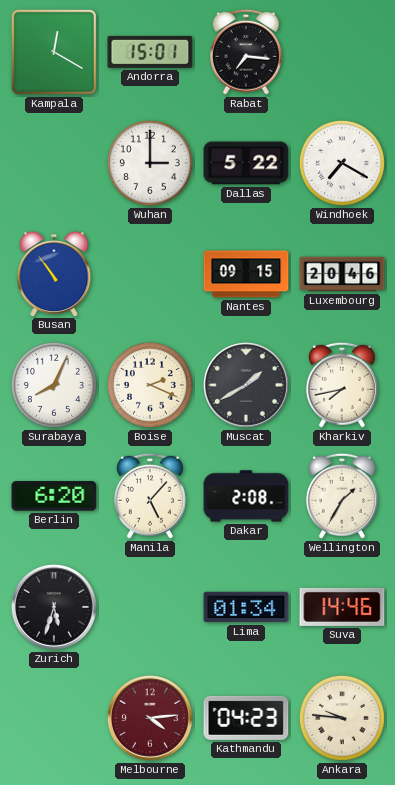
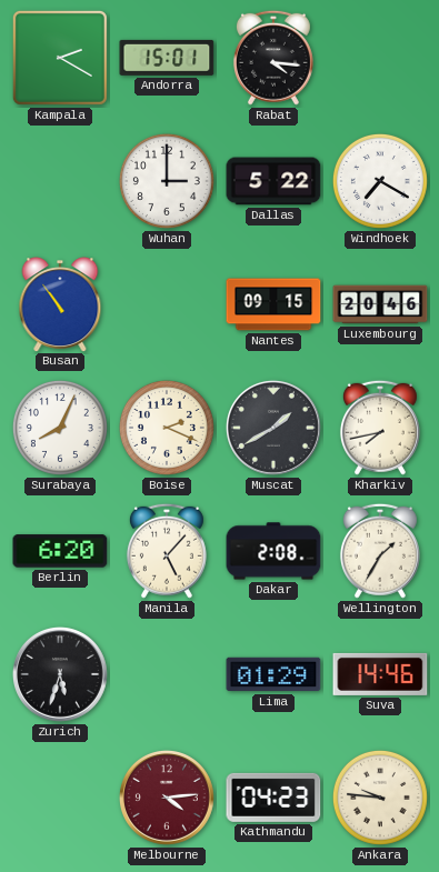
Kampala: 12:20 -> 2:20
Rabat: 7:16 -> 4:16
Lima: 01:34 -> 01:29
